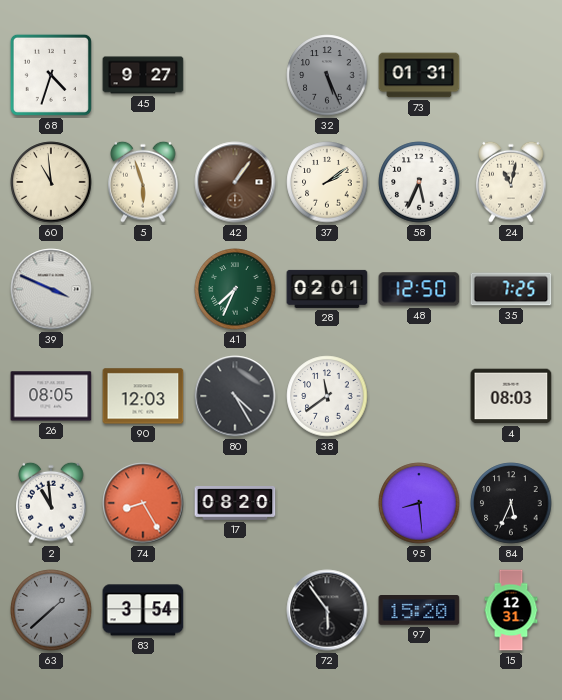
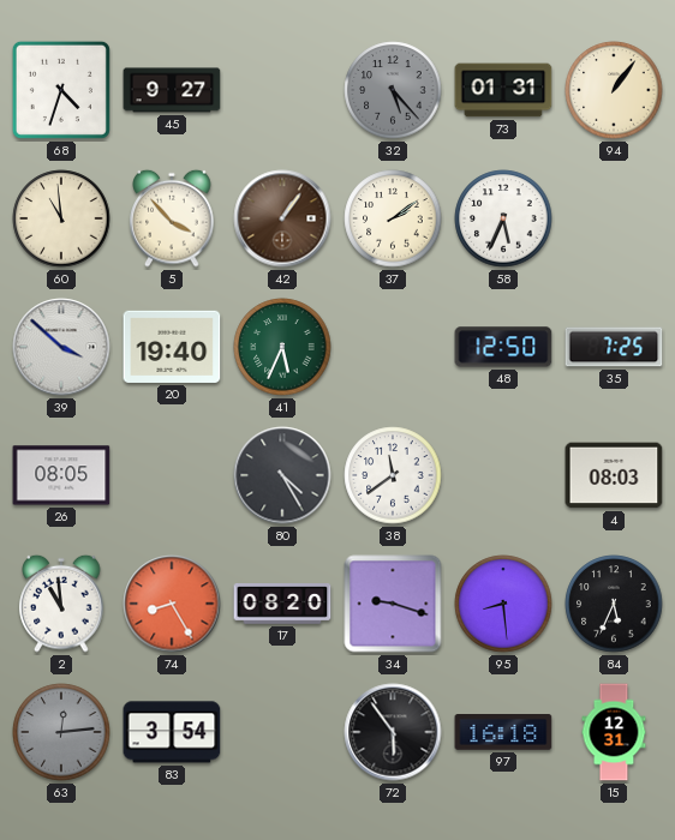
32: 5:26 -> 5:23
94: none -> 1:06
5: 5:57 -> 3:53
24: 11:02 -> none
39: 3:49 -> 3:52
20: none -> 19:40
41: 7:34 -> 5:34
28: 02:01 -> none
90: 12:03 -> none
34: none -> 9:18
63: 1:38 -> 12:14
97: 15:20 -> 16:18
